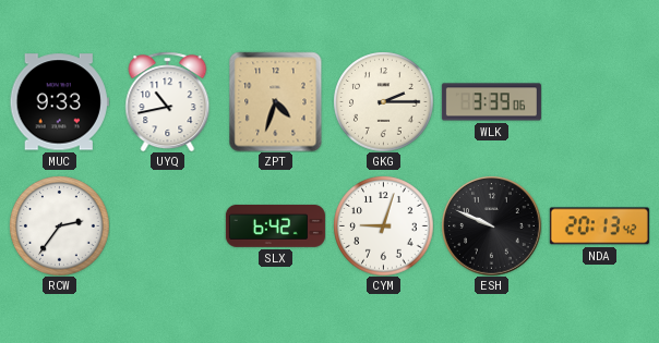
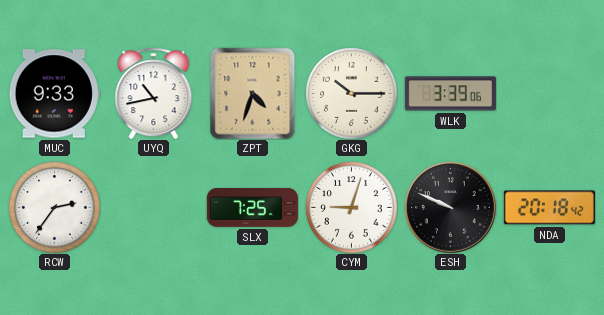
GKG: 2:15 -> 10:15
SLX: 6:42 -> 7:25
NDA: 20:13 -> 20:18
